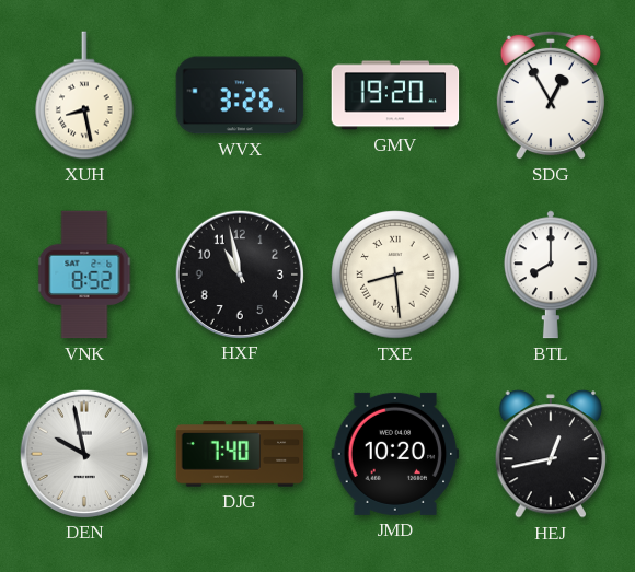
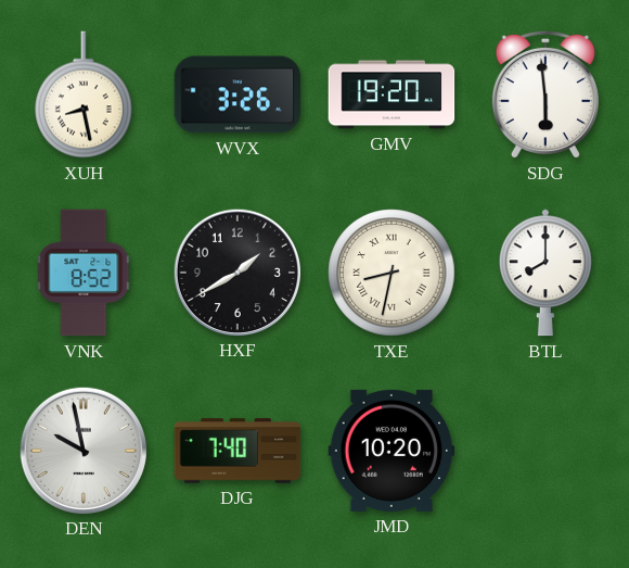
SDG: 12:55 -> 5:59
HXF: 10:58 -> 1:40
TXE: 8:29 -> 8:32
HEJ: 12:43 -> none
